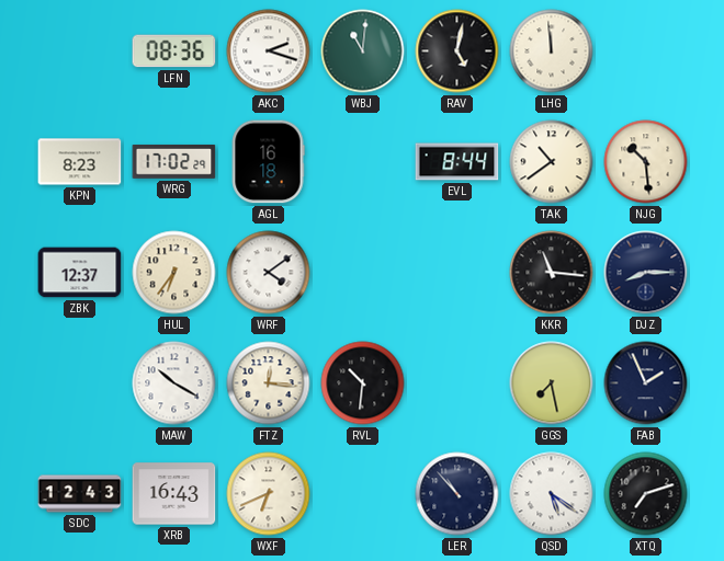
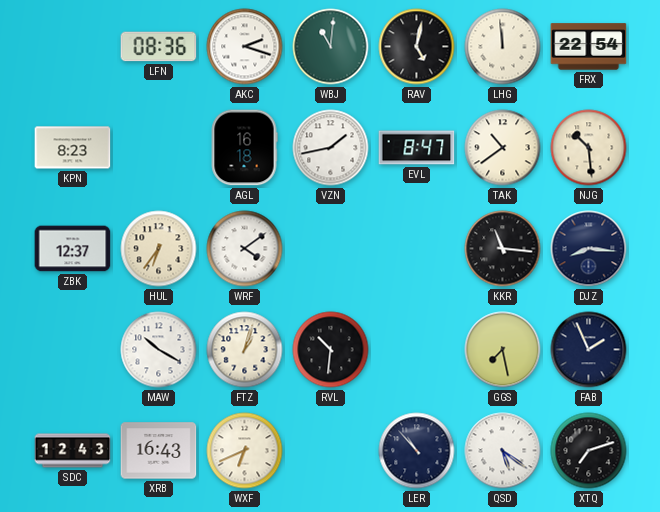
FRX: none -> 22:54
WRG: 17:02 -> none
VZN: none -> 1:43
EVL: 8:44 -> 8:47
DJZ: 8:15 -> 8:16
FTZ: 12:16 -> 1:03
